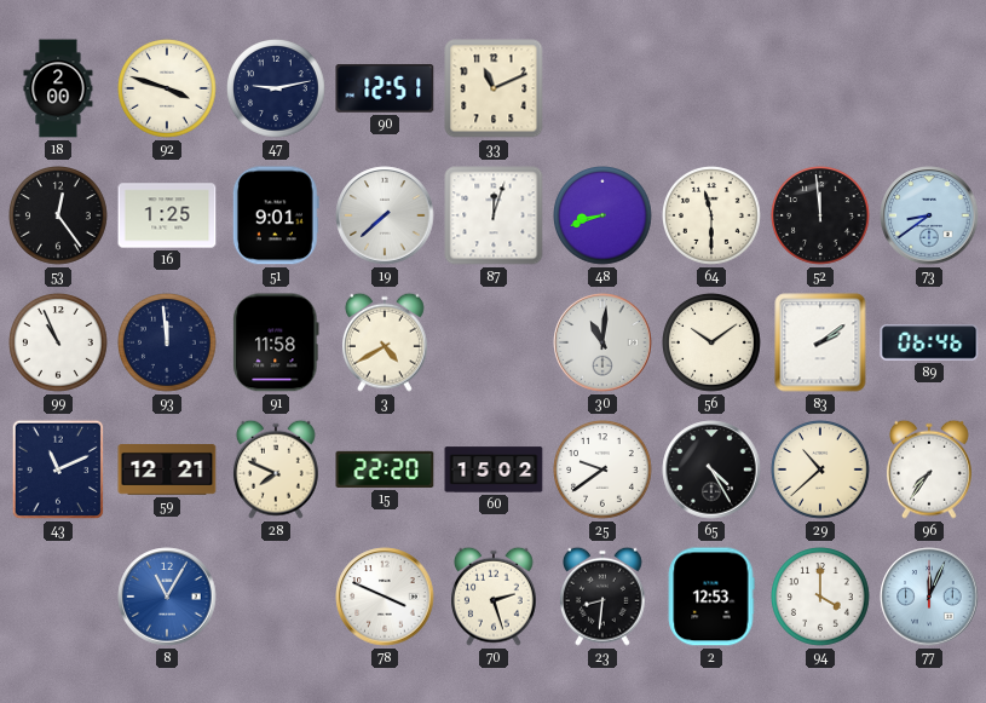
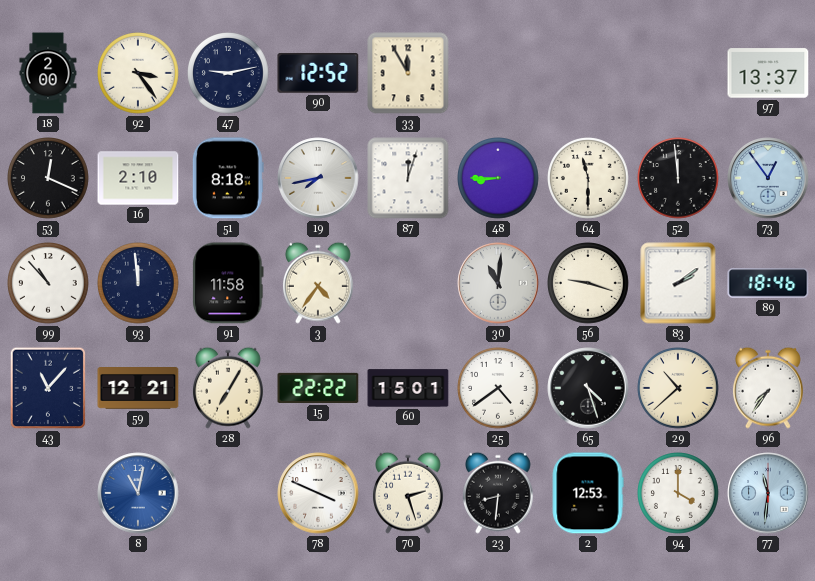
92: 3:48 -> 3:24
90: 12:51 -> 12:52
33: 11:11 -> 11:55
97: none -> 13:37
53: 12:24 -> 12:19
16: 1:25 -> 2:10
51: 9:01 -> 8:18
19: 7:38 -> 7:43
48: 8:42 -> 8:45
73: 8:39 -> 12:54
99: 10:56 -> 10:53
3: 4:40 -> 4:36
56: 10:09 -> 9:18
89: 06:46 -> 18:46
43: 11:11 -> 11:07
28: 7:49 -> 7:05
15: 22:20 -> 22:22
60: 15:02 -> 15:01
25: 9:39 -> 4:39
65: 4:25 -> 4:27
8: 11:05 -> 11:02
77: 12:04 -> 11:31
